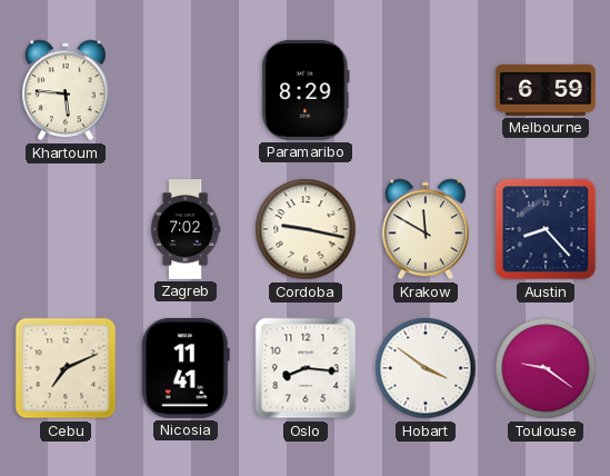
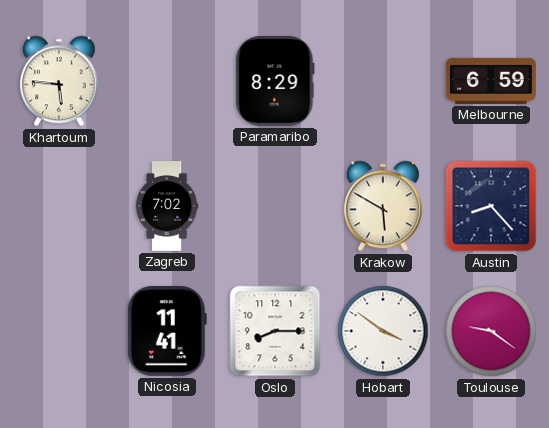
Cordoba: 9:17 -> none
Krakow: 11:50 -> 5:50
Cebu: 7:11 -> none
Oslo: 8:16 -> 8:15
